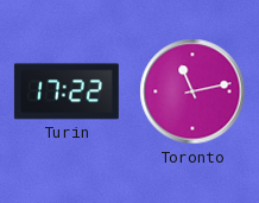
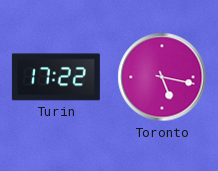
Toronto: 11:13 -> 5:17
